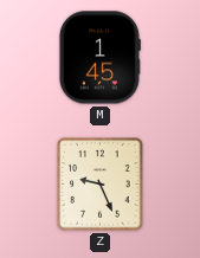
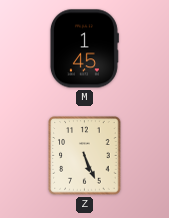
Z: 9:26 -> 5:26
